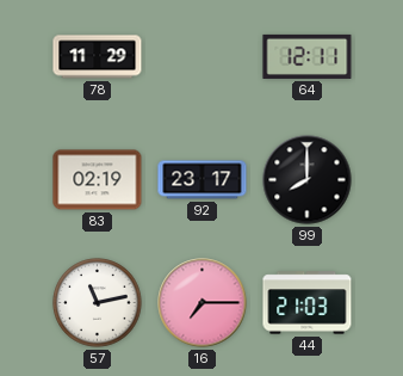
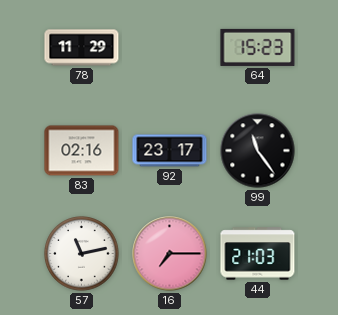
64: 12:11 -> 15:23
83: 02:19 -> 02:16
99: 8:00 -> 11:24
